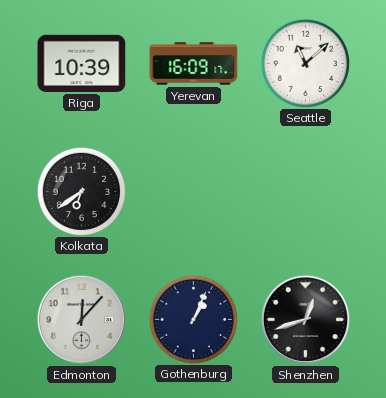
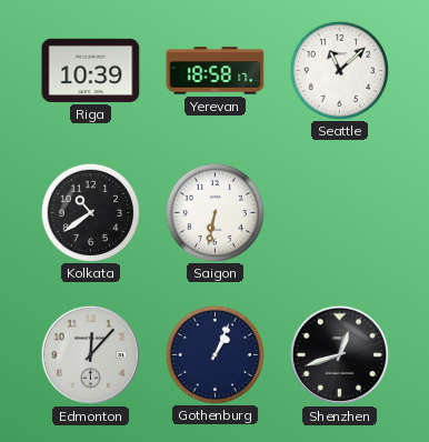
Yerevan: 16:09 -> 18:58
Kolkata: 6:39 -> 10:39
Saigon: none -> 6:32
